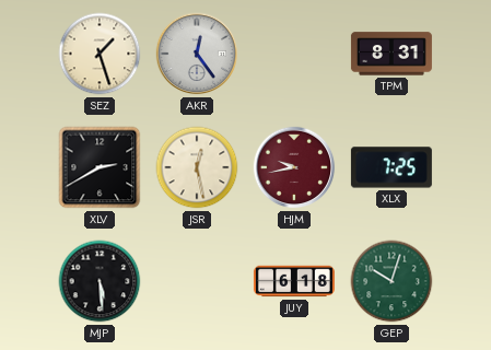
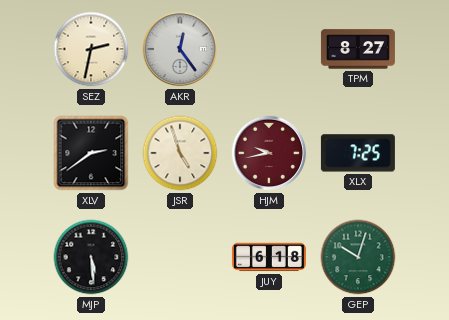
SEZ: 1:27 -> 2:32
TPM: 8:31 -> 8:27
XLV: 2:40 -> 2:39
JSR: 12:28 -> 4:57
